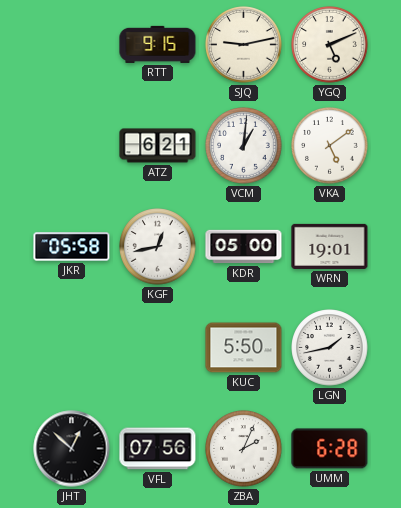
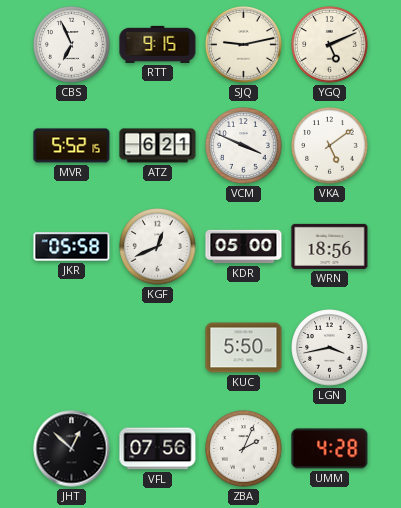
CBS: none -> 6:56
MVR: none -> 5:52
VCM: 1:01 -> 3:49
KGF: 12:43 -> 12:41
WRN: 19:01 -> 18:56
LGN: 1:43 -> 3:43
UMM: 6:28 -> 4:28
